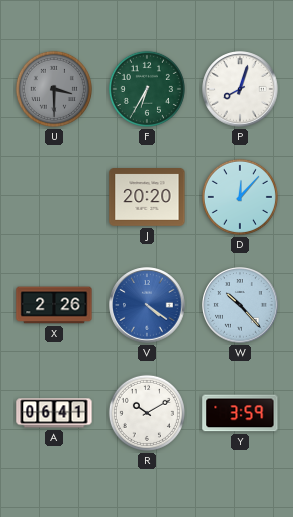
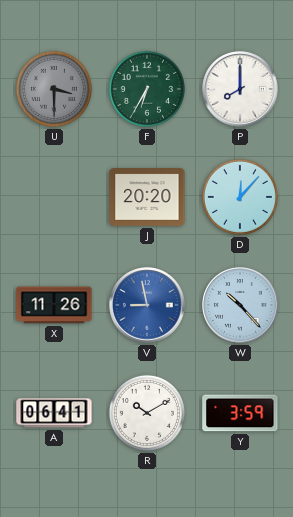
P: 8:03 -> 8:00
X: 2:26 -> 11:26
V: 4:21 -> 8:58
